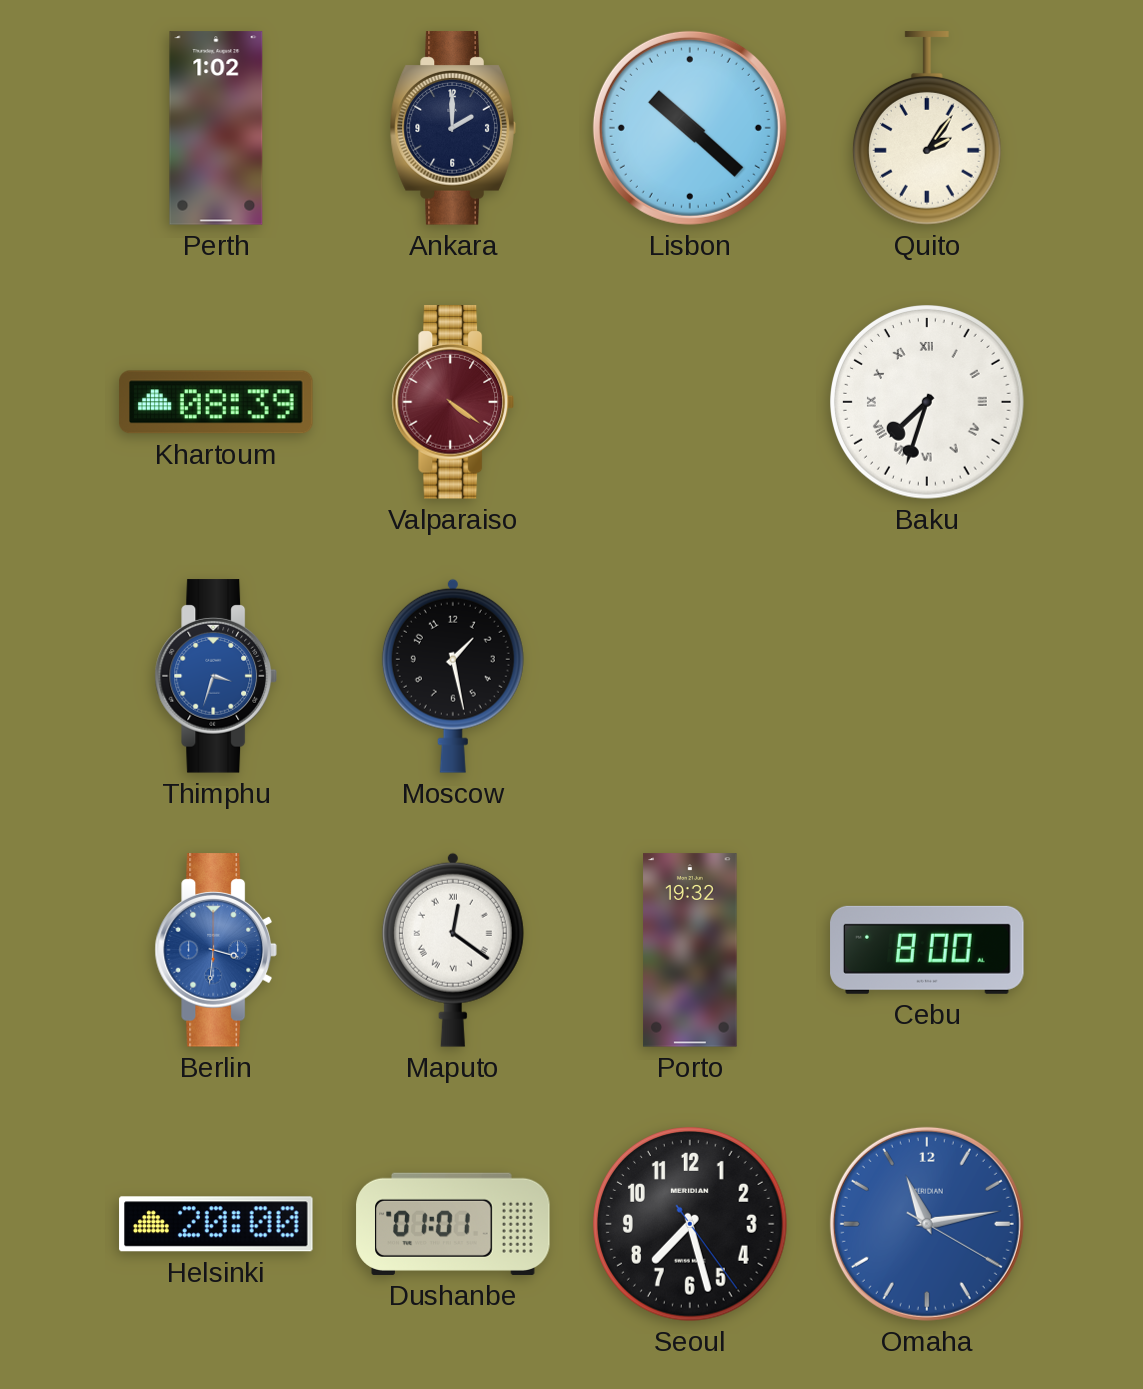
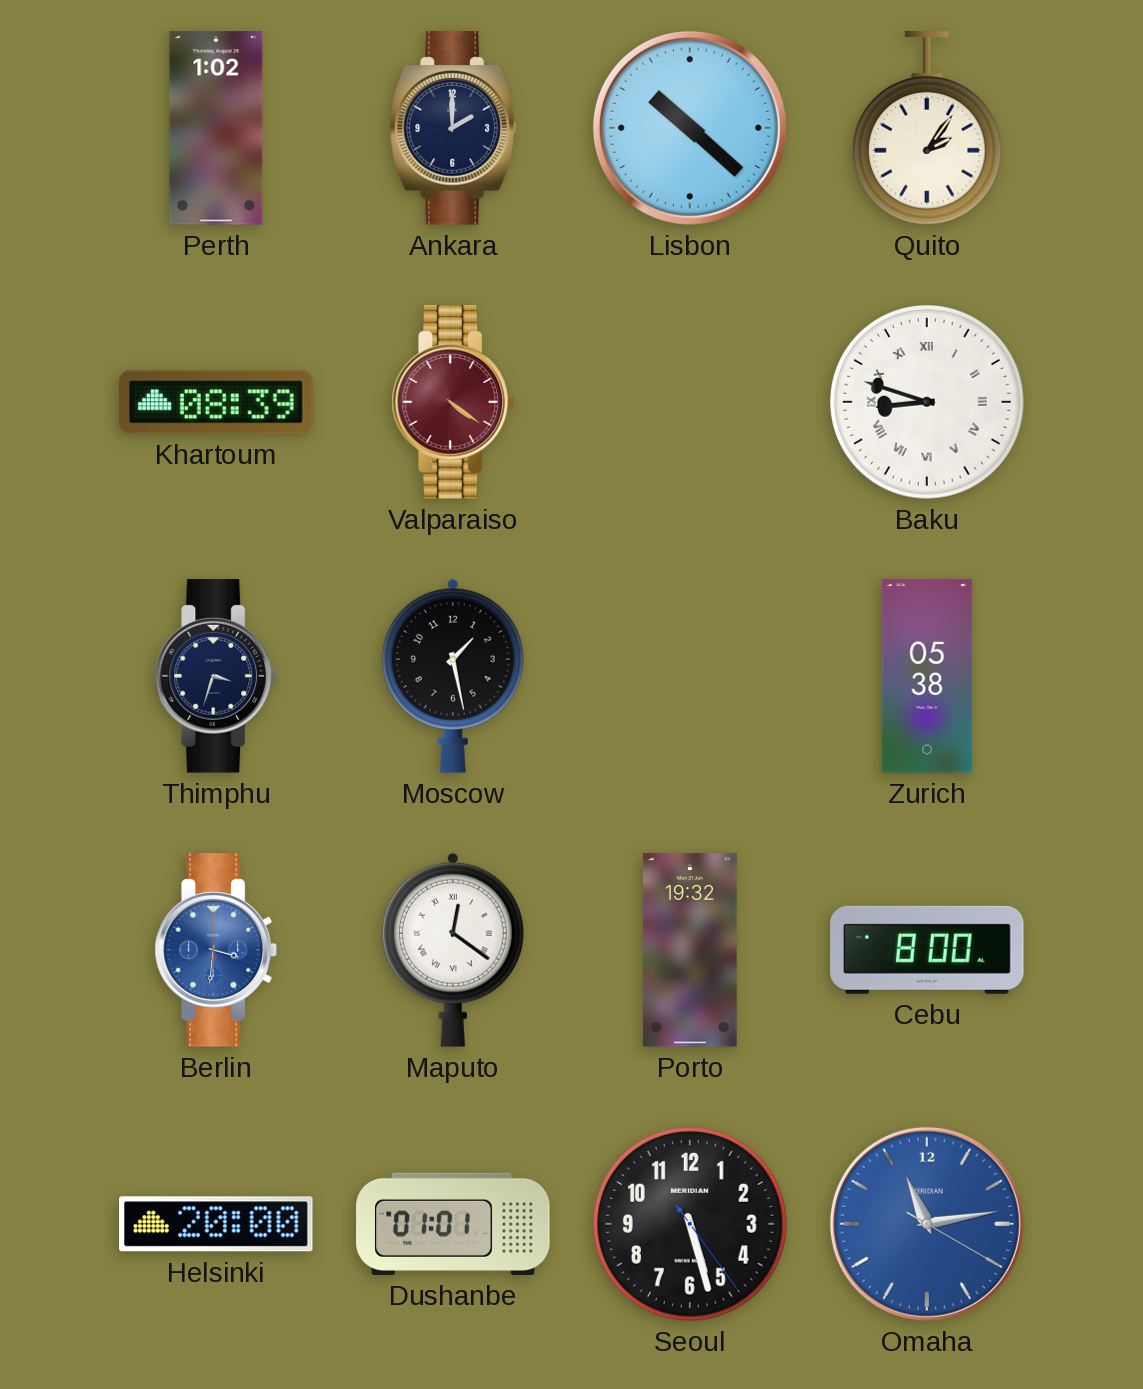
Baku: 7:33 -> 8:48
Thimphu dial: blue -> navy
Zurich: none -> 05:38
Seoul: 7:27 -> 5:27
